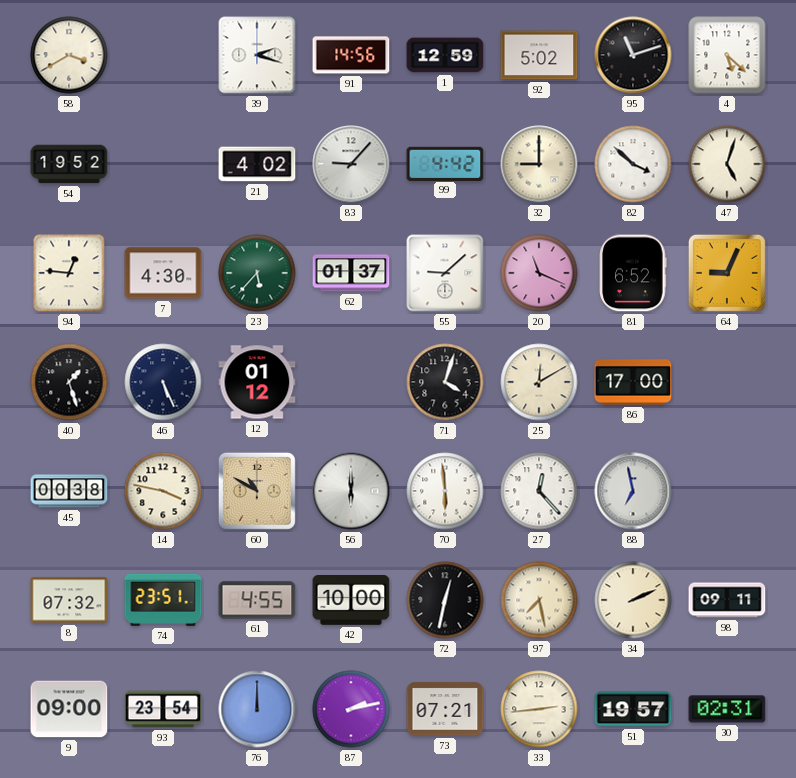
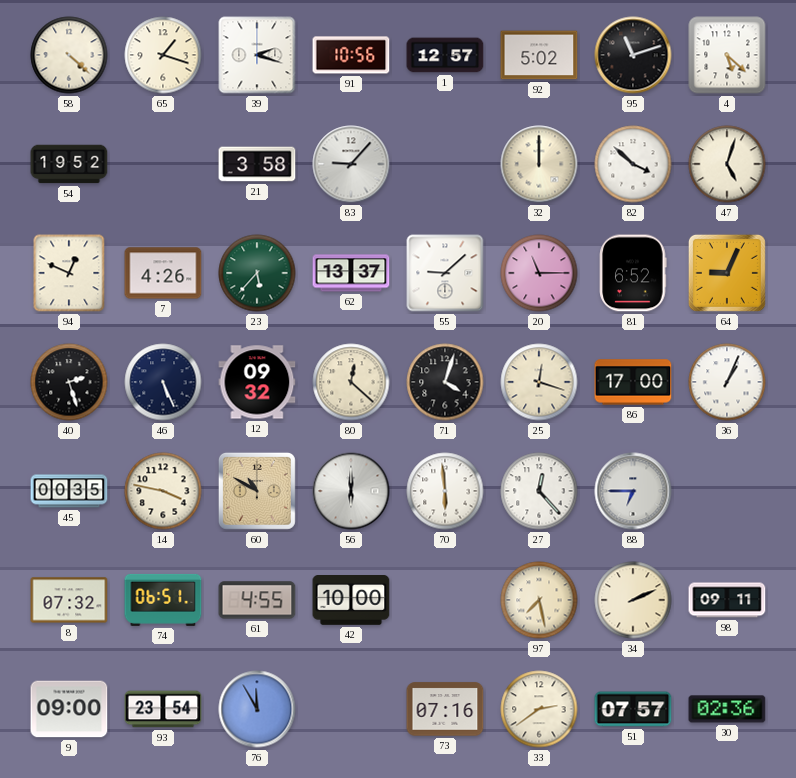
58: 3:40 -> 4:22
65: none -> 1:18
91: 14:56 -> 10:56
1: 12:59 -> 12:57
21: 4:02 -> 3:58
99: 4:42 -> none
32: 9:00 -> 12:00
94: 12:46 -> 12:49
7: 4:30 -> 4:26
62: 01:37 -> 13:37
20: 11:19 -> 11:15
40: 1:27 -> 2:27
12: 01:12 -> 09:32
80: none -> 12:22
25: 12:10 -> 12:18
36: none -> 1:04
45: 00:38 -> 00:35
88: 6:58 -> 6:45
74: 23:51 -> 06:51
72: 12:32 -> none
76: 12:00 -> 11:55
87: 2:13 -> none
73: 07:21 -> 07:16
33: 2:44 -> 2:39
51: 19:57 -> 07:57
30: 02:31 -> 02:36
